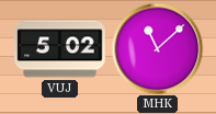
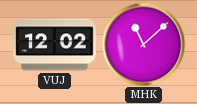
VUJ: 5:02 -> 12:02
